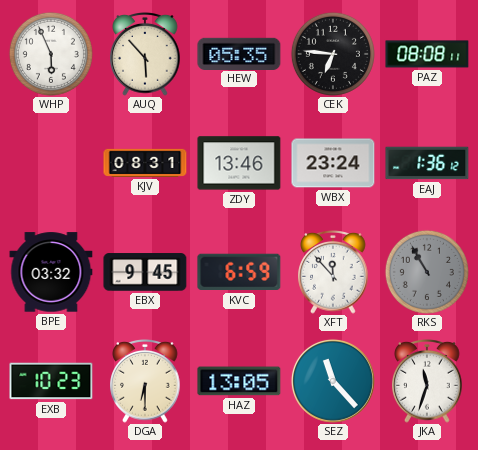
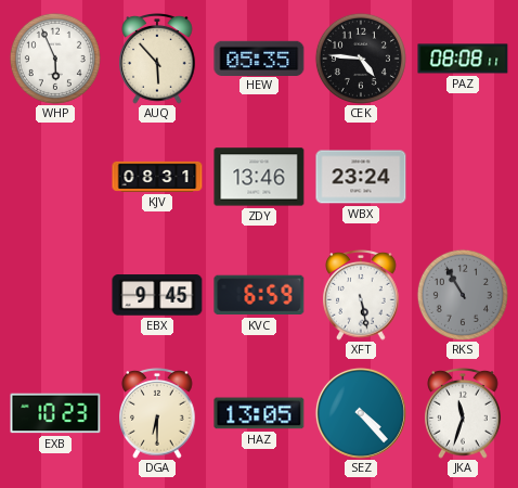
CEK: 6:46 -> 4:46
EAJ: 1:36 -> none
BPE: 03:32 -> none
XFT: 11:53 -> 5:28
SEZ: 11:23 -> 4:23
